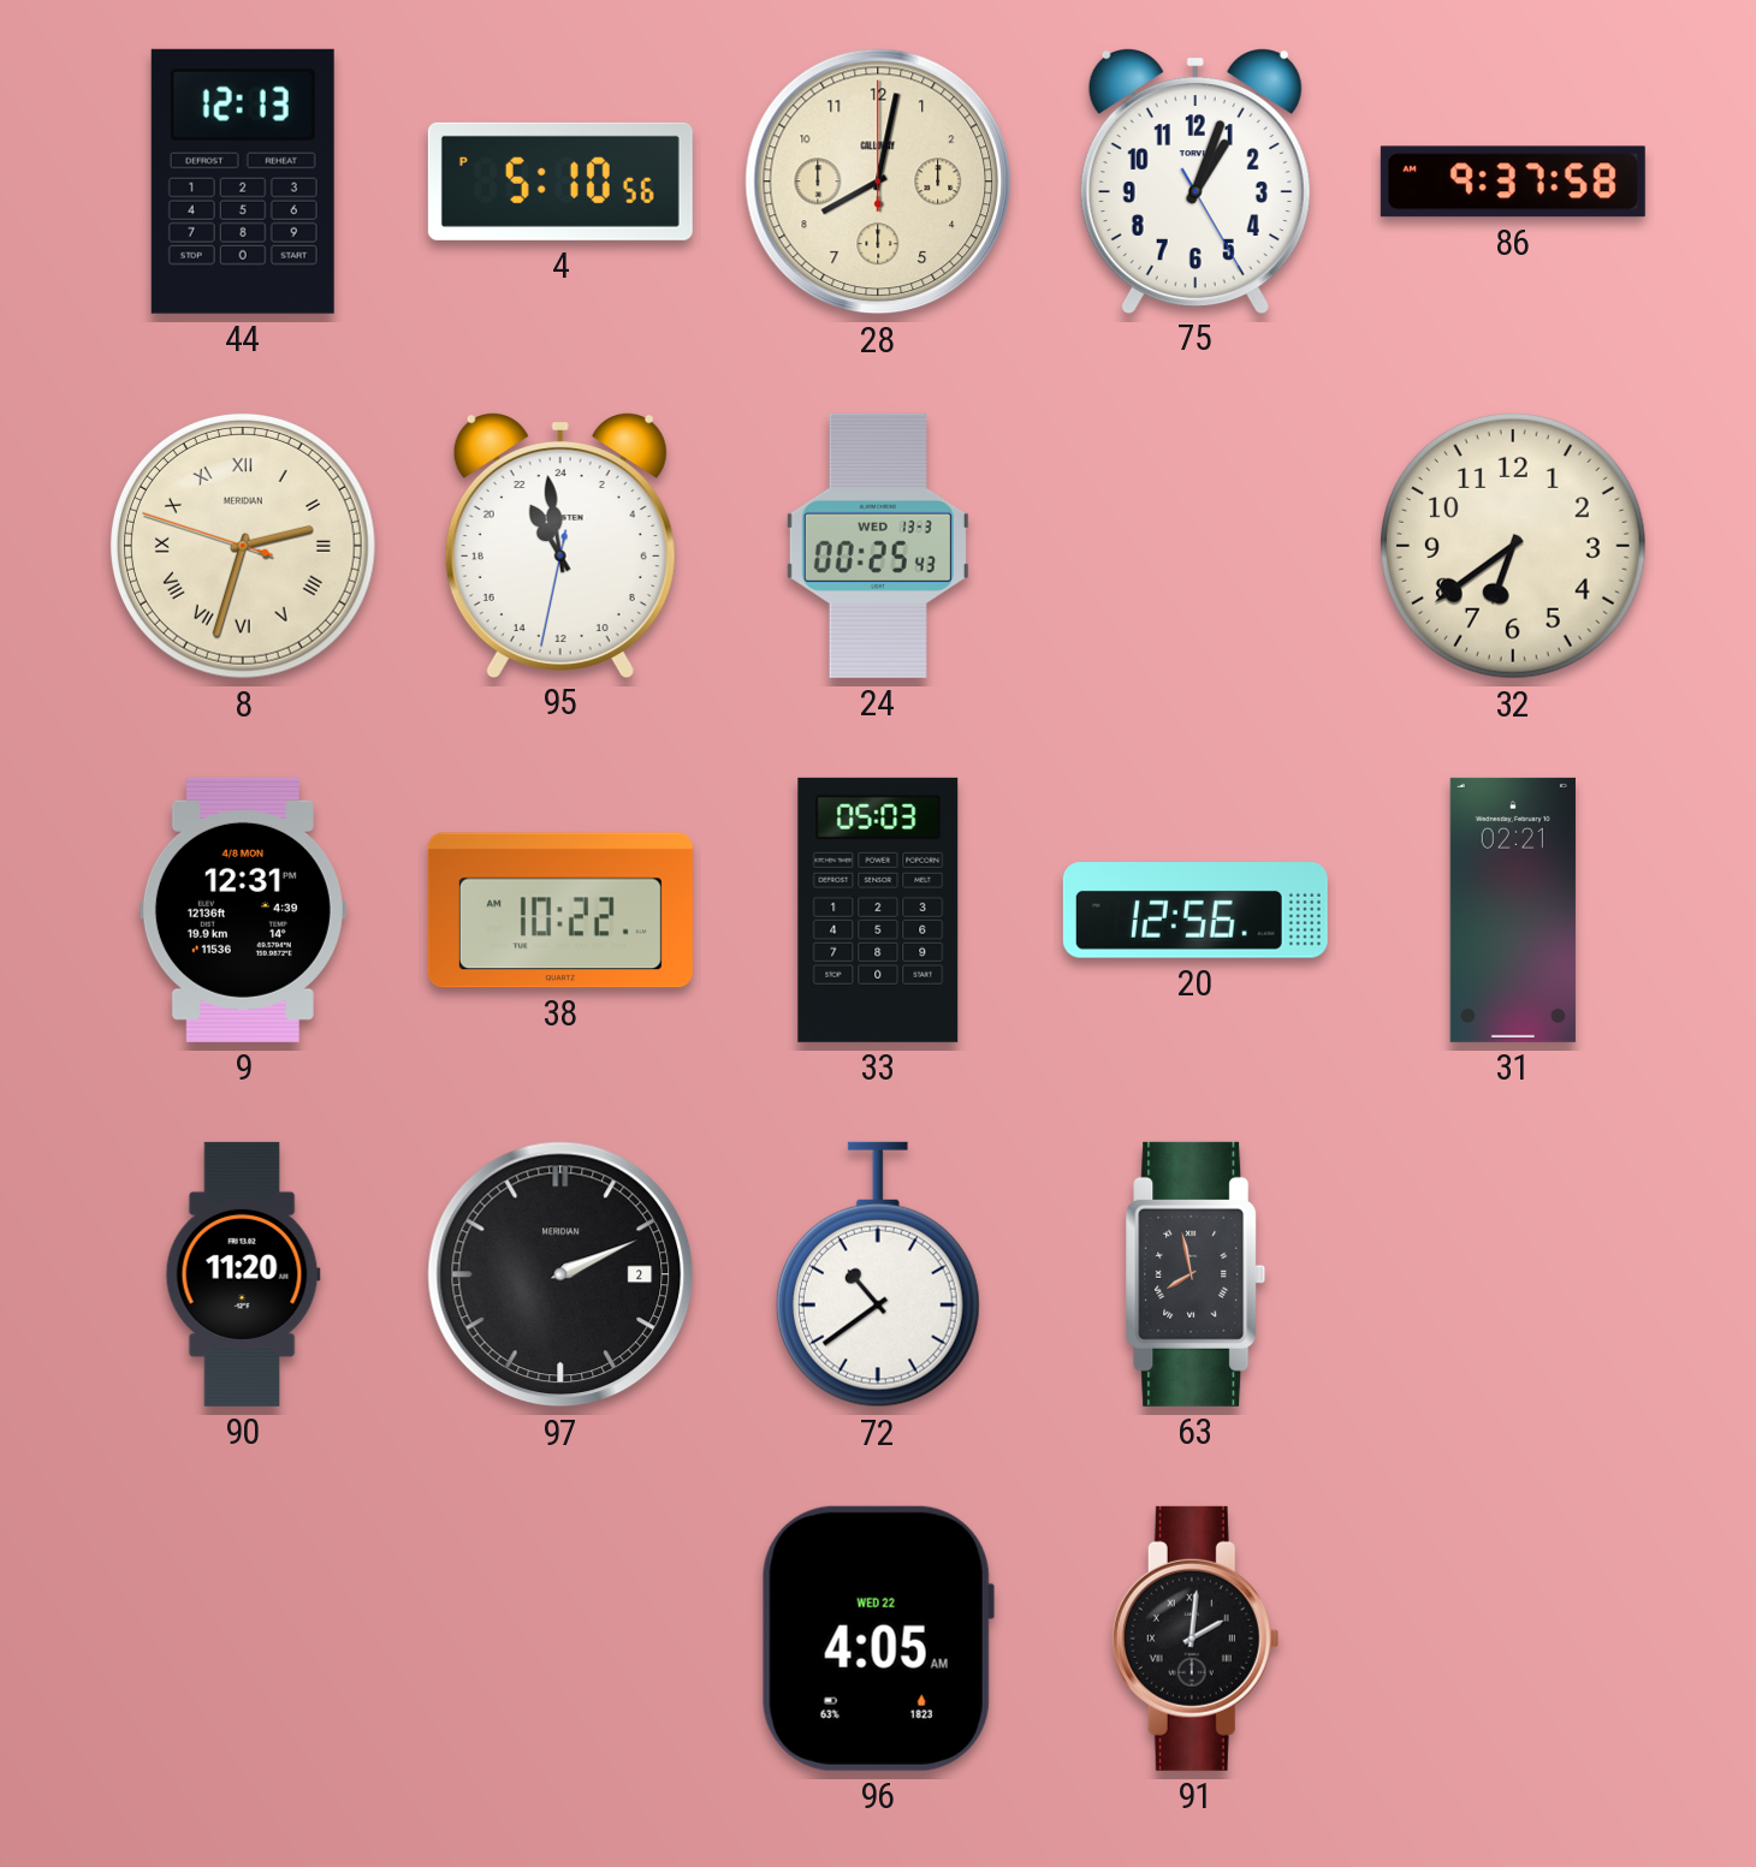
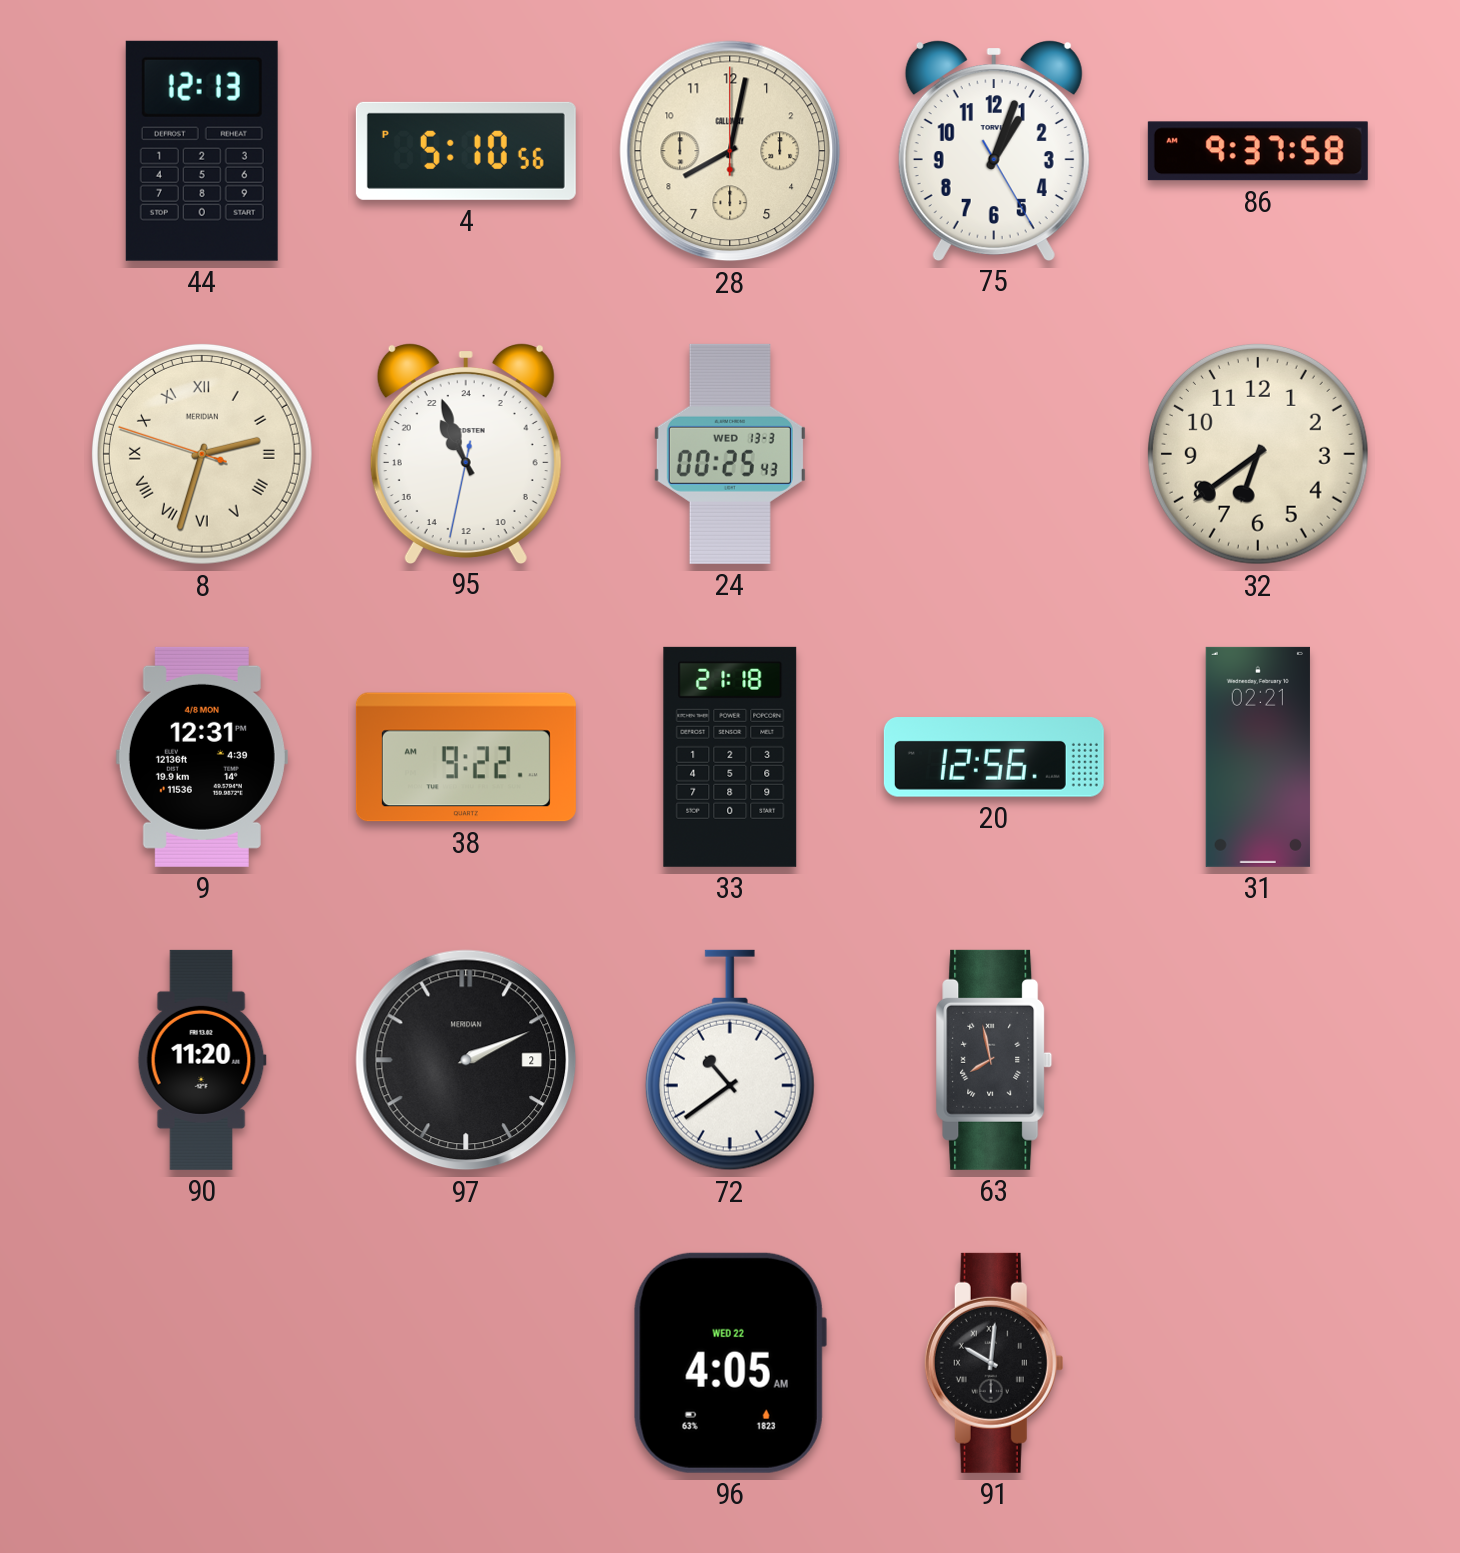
95: 21:58 -> 21:56
38: 10:22 -> 9:22
33: 05:03 -> 21:18
91: 2:01 -> 10:01
